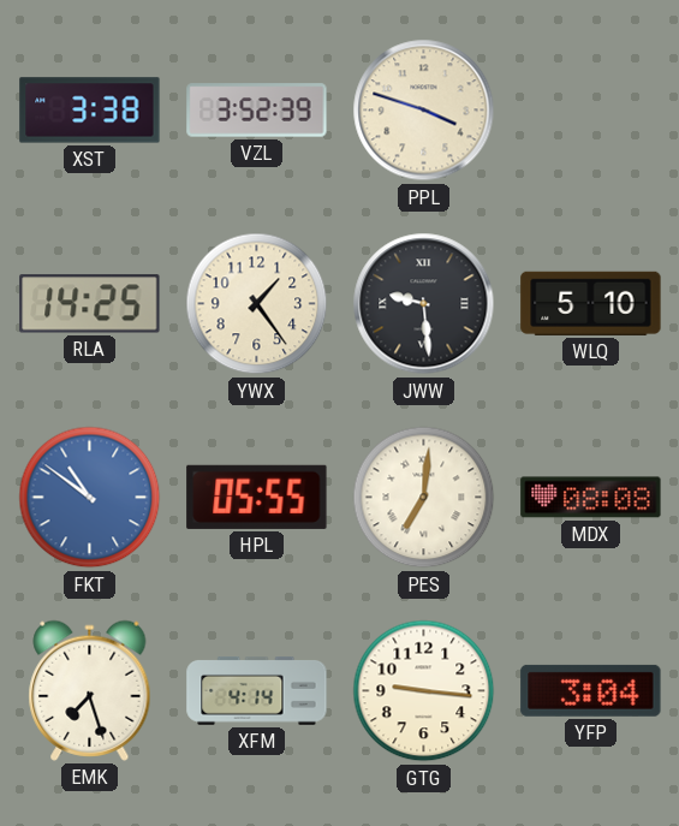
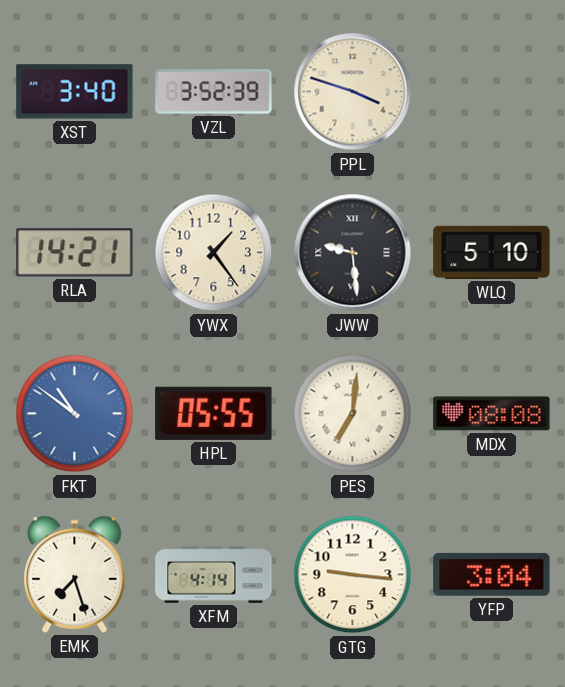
XST: 3:38 -> 3:40
RLA: 14:25 -> 14:21
